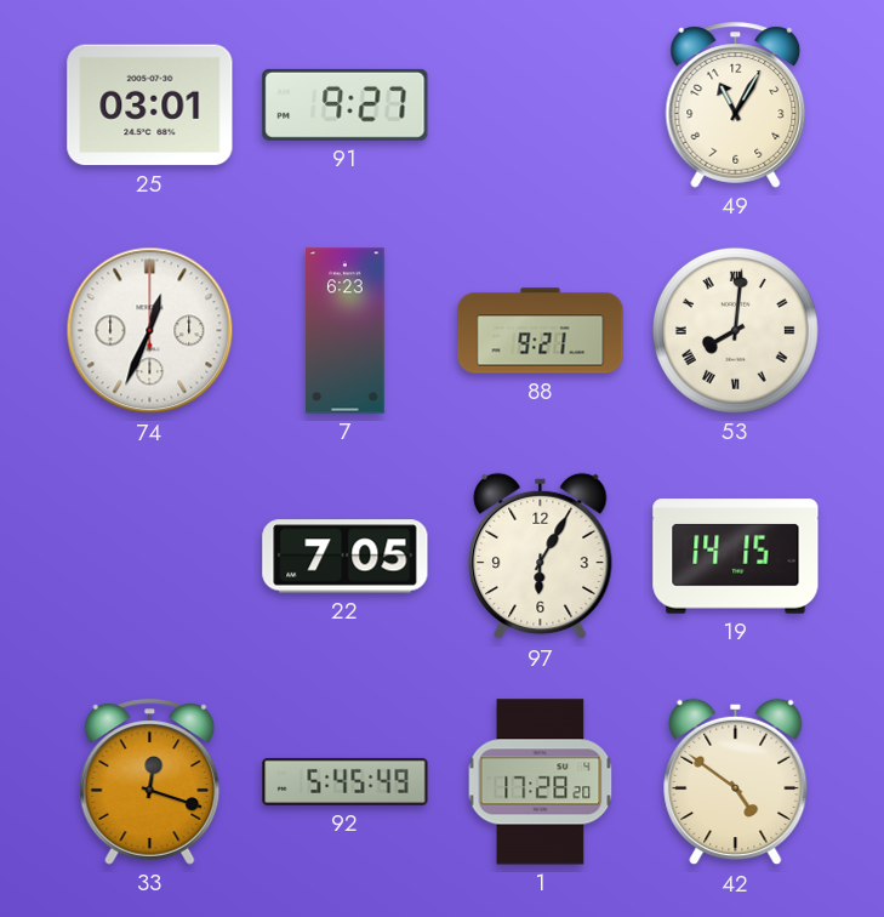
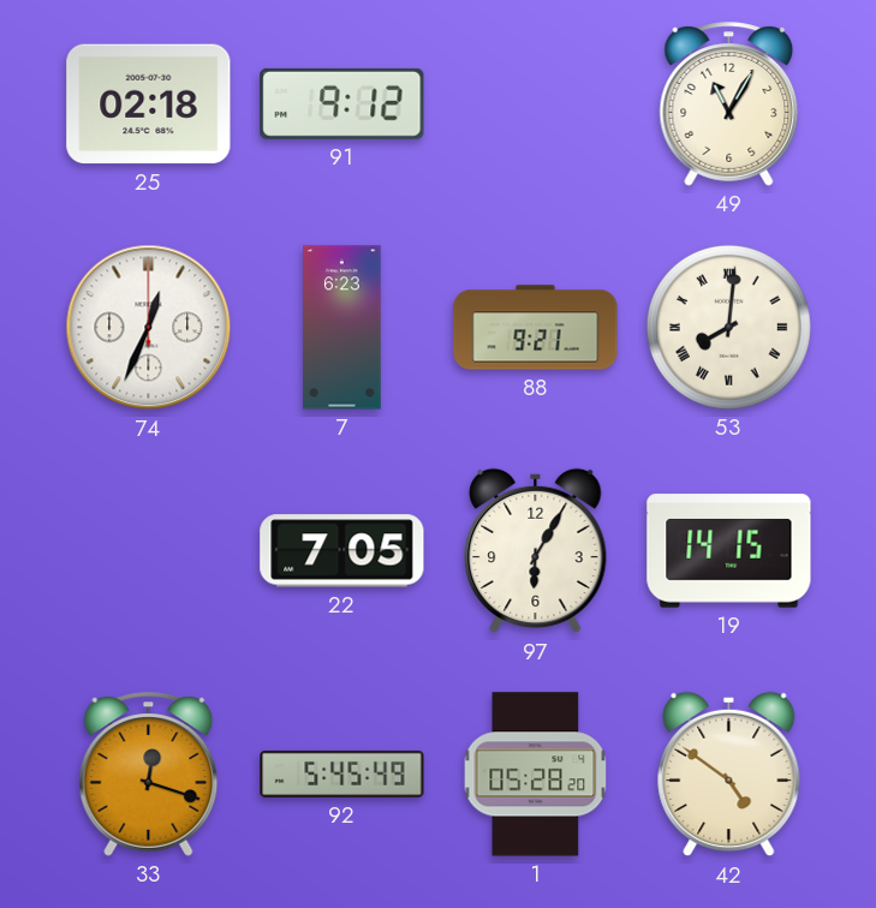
25: 03:01 -> 02:18
91: 9:27 -> 9:12
1: 17:28 -> 05:28
